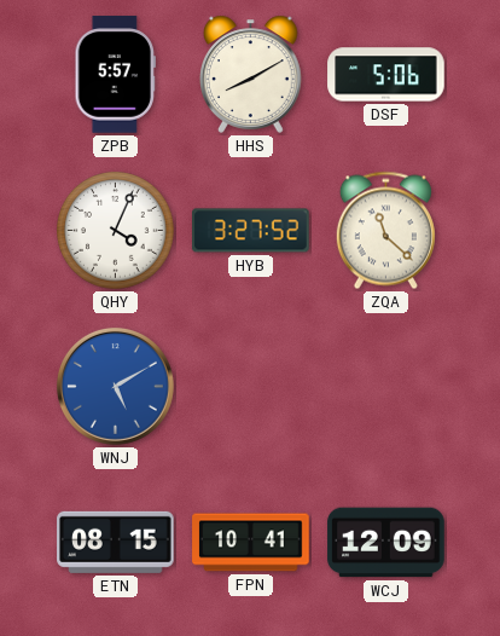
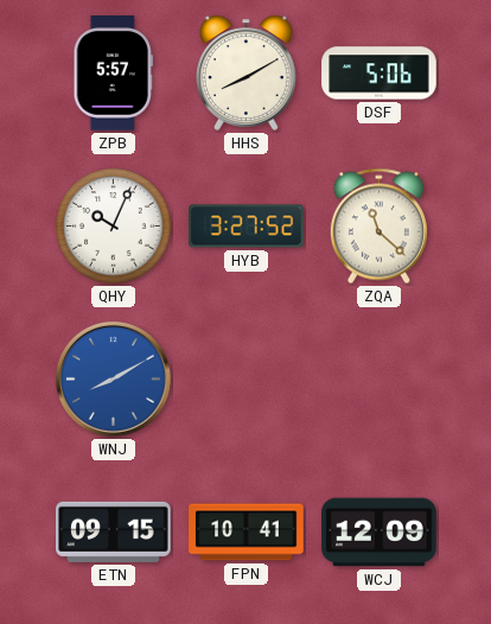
QHY: 4:04 -> 10:04
WNJ: 5:10 -> 8:10
ETN: 08:15 -> 09:15
